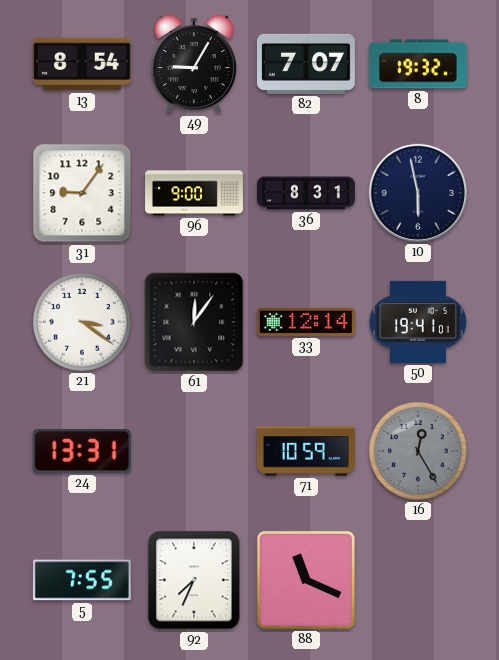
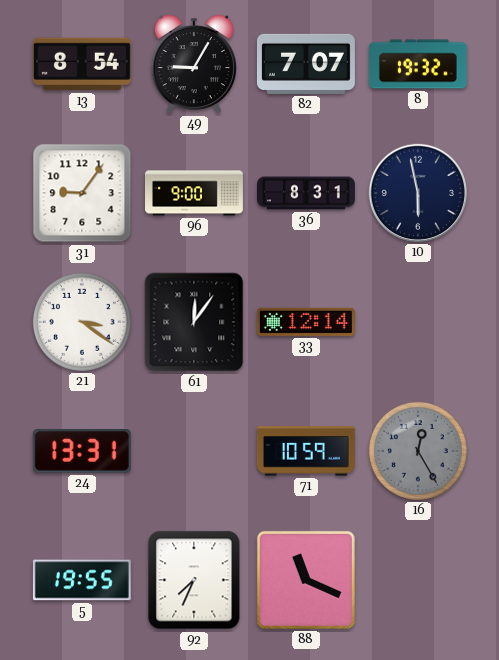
50: 19:41 -> none
5: 7:55 -> 19:55
